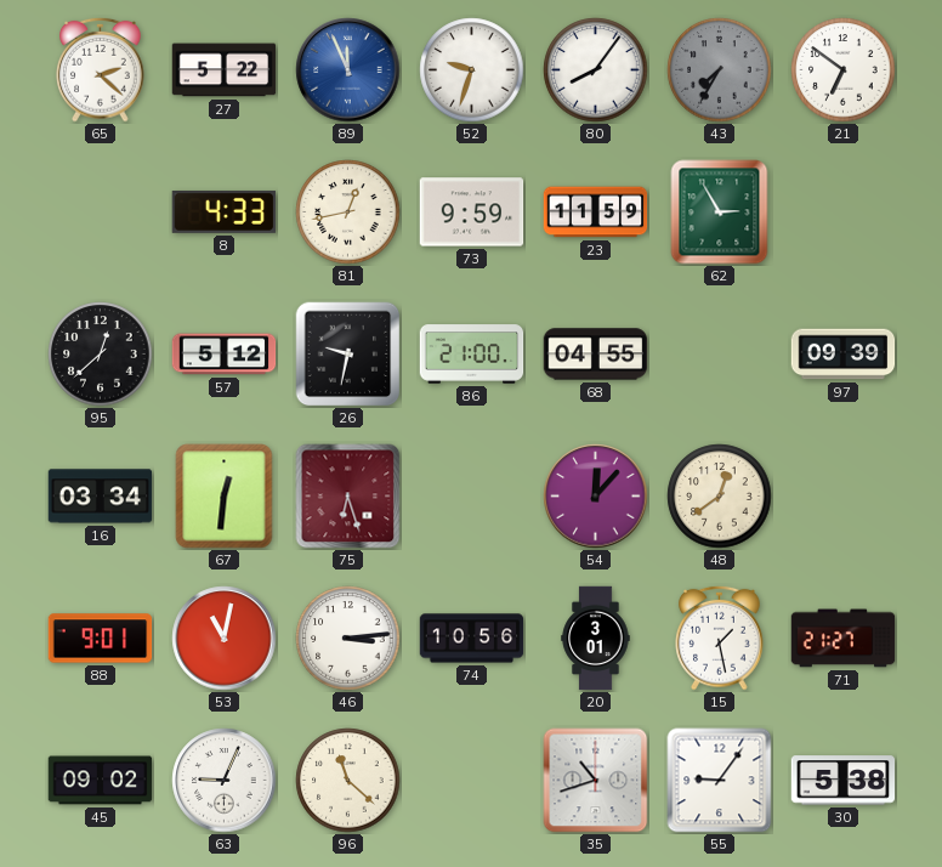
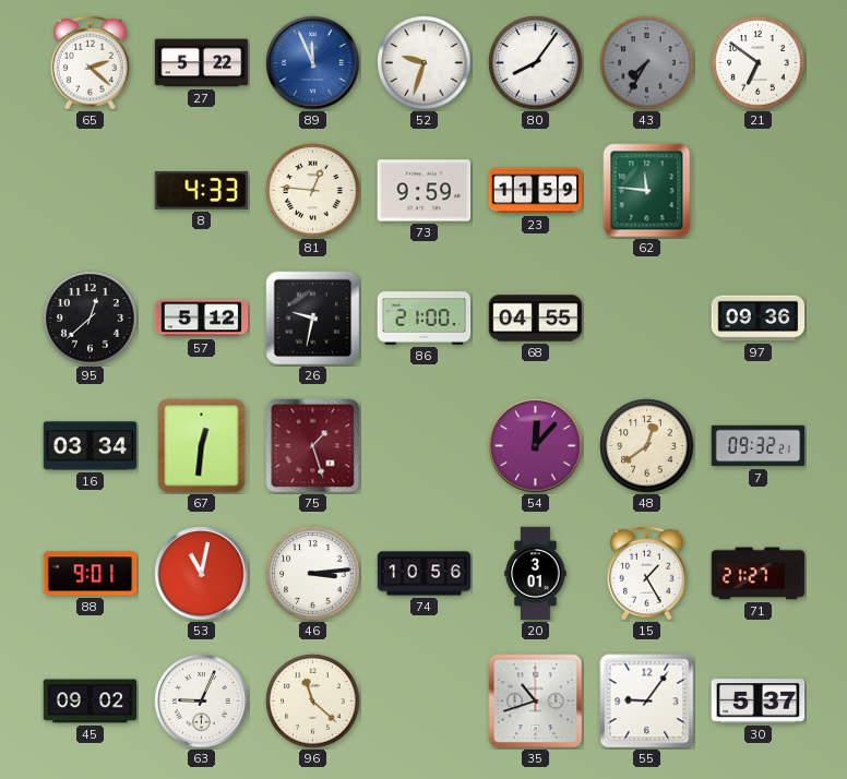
81: 12:43 -> 12:46
62: 2:55 -> 11:46
97: 09:39 -> 09:36
75: 6:27 -> 1:27
7: none -> 09:32
15: 1:28 -> 1:25
30: 5:38 -> 5:37
